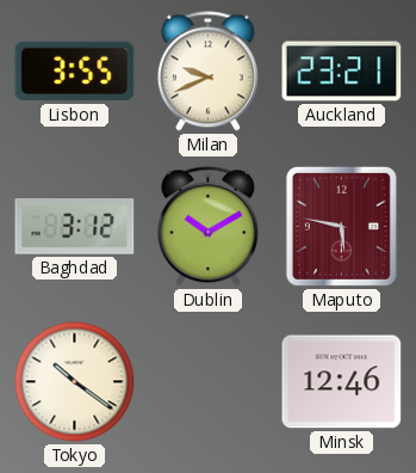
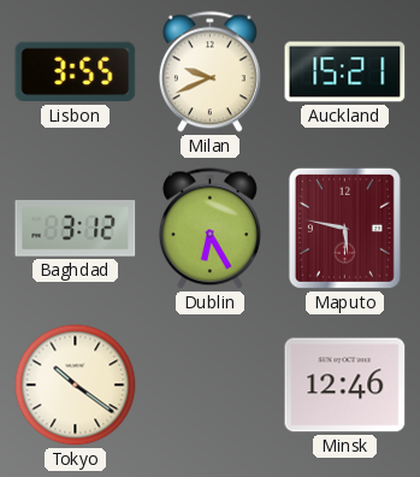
Auckland: 23:21 -> 15:21
Dublin: 10:10 -> 6:25
